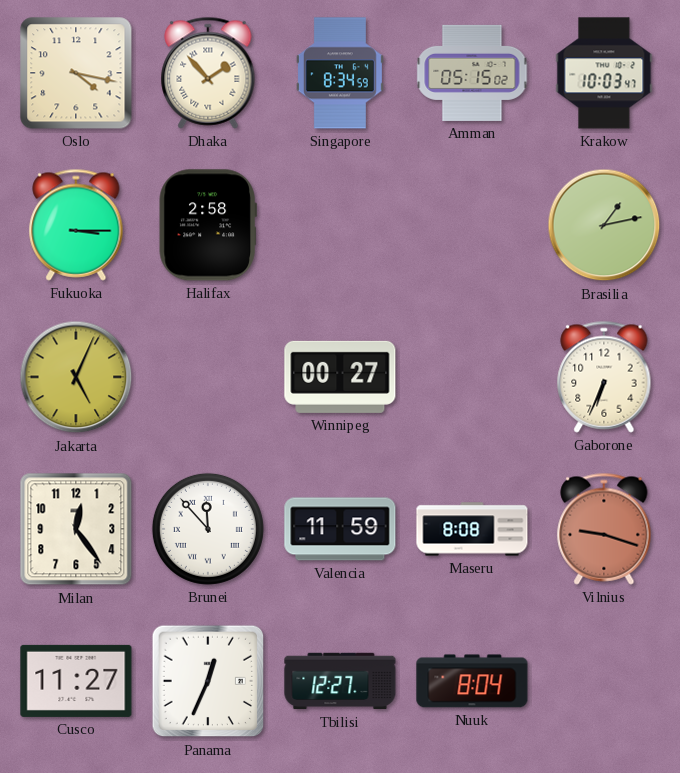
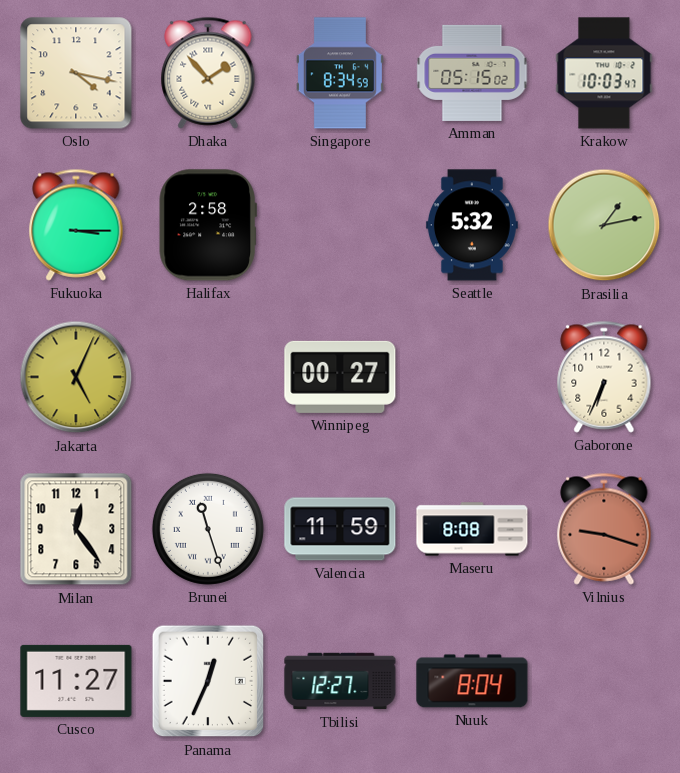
Seattle: none -> 5:32
Brunei: 11:53 -> 11:27
